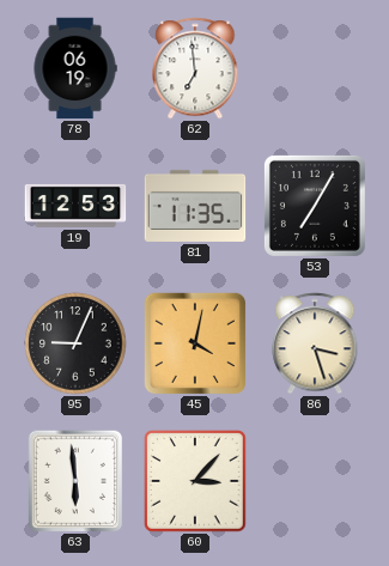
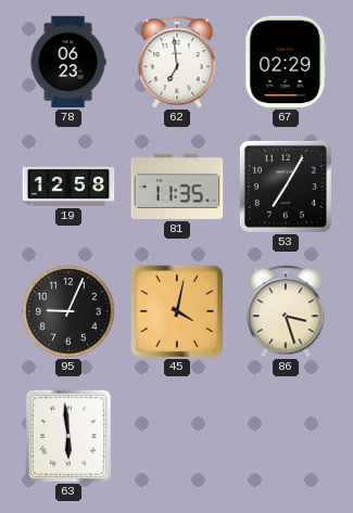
78: 06:19 -> 06:23
67: none -> 02:29
19: 12:53 -> 12:58
60: 3:07 -> none
